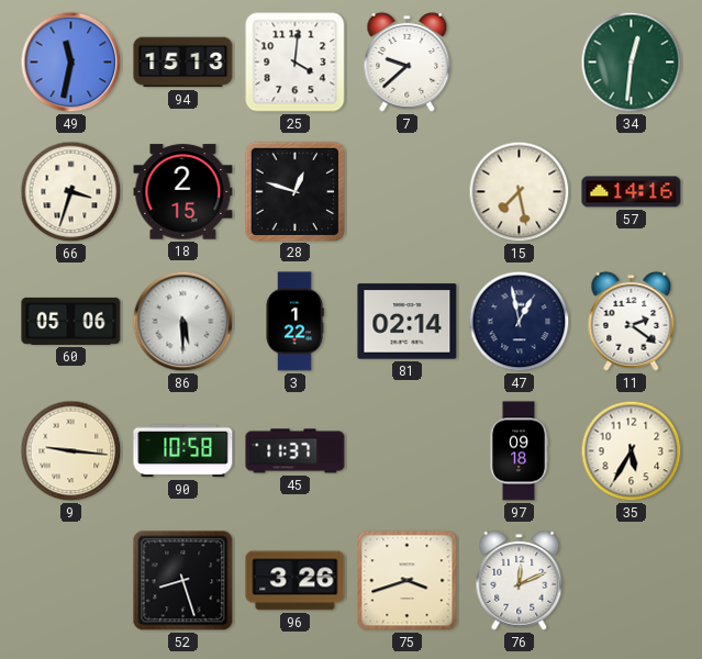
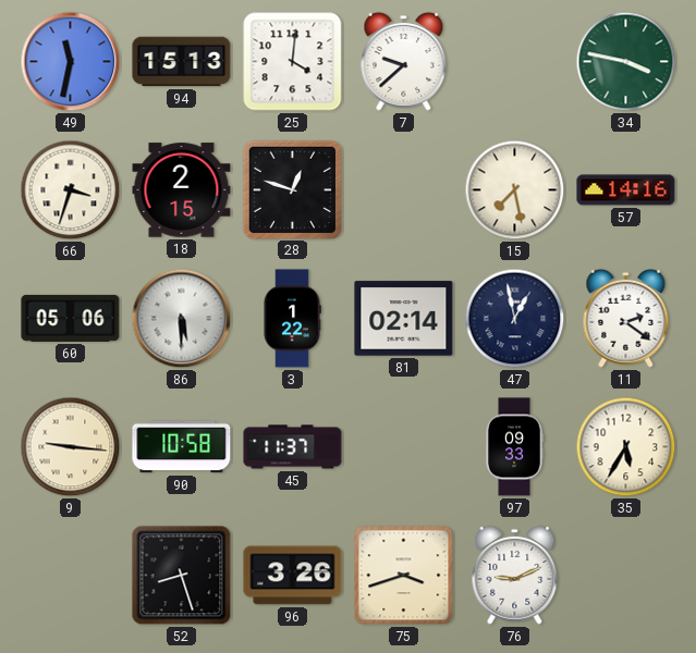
34: 12:31 -> 3:47
97: 09:18 -> 09:33
76: 12:11 -> 9:11
